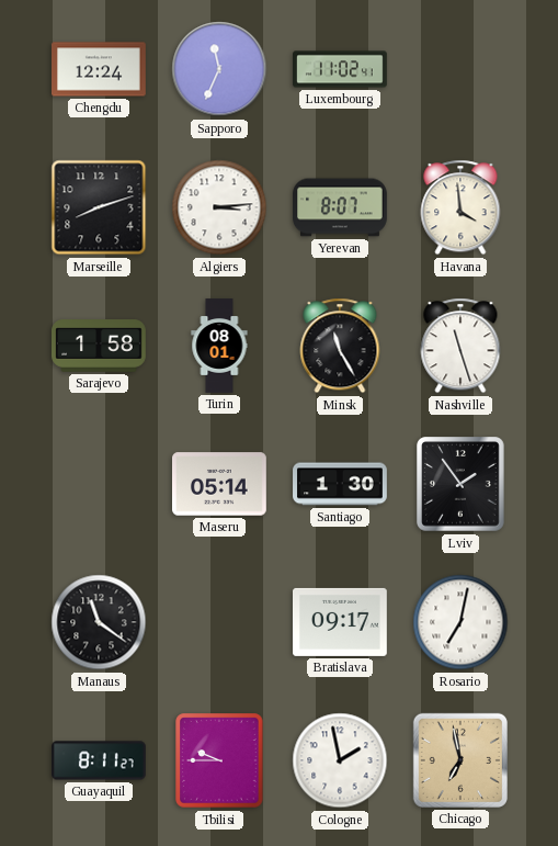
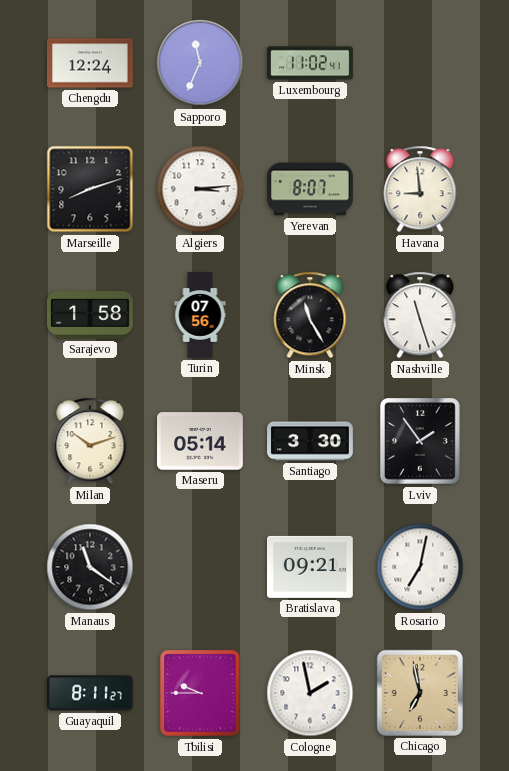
Havana: 3:59 -> 8:59
Turin: 08:01 -> 07:56
Milan: none -> 10:12
Santiago: 1:30 -> 3:30
Bratislava: 09:17 -> 09:21
